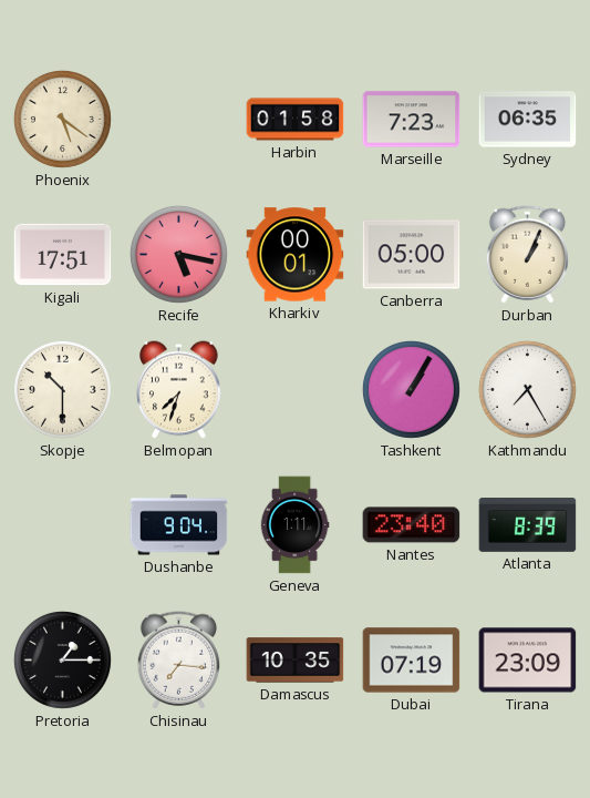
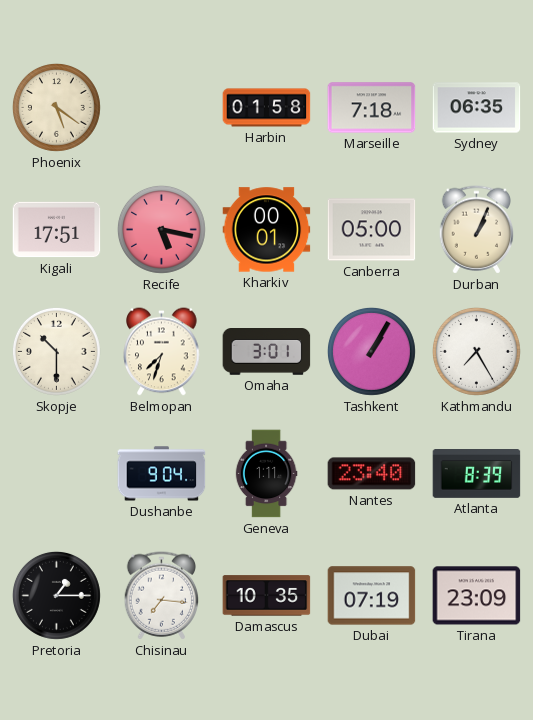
Marseille: 7:23 -> 7:18
Omaha: none -> 3:01
